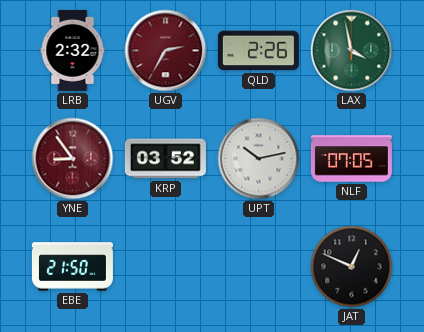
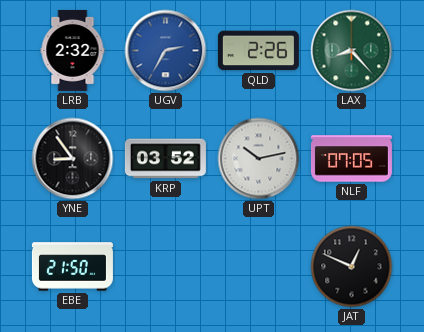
UGV dial: burgundy -> blue
LAX: 3:58 -> 8:23
YNE dial: burgundy -> black
